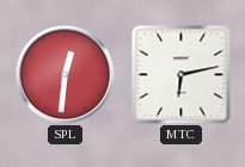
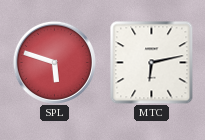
SPL: 12:31 -> 5:48
